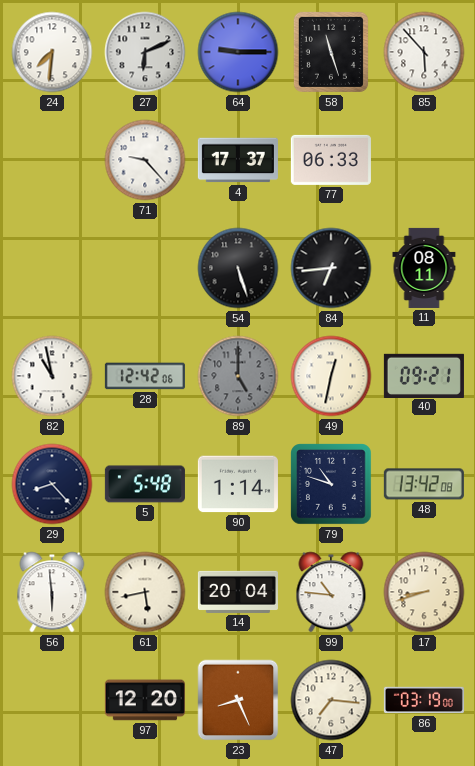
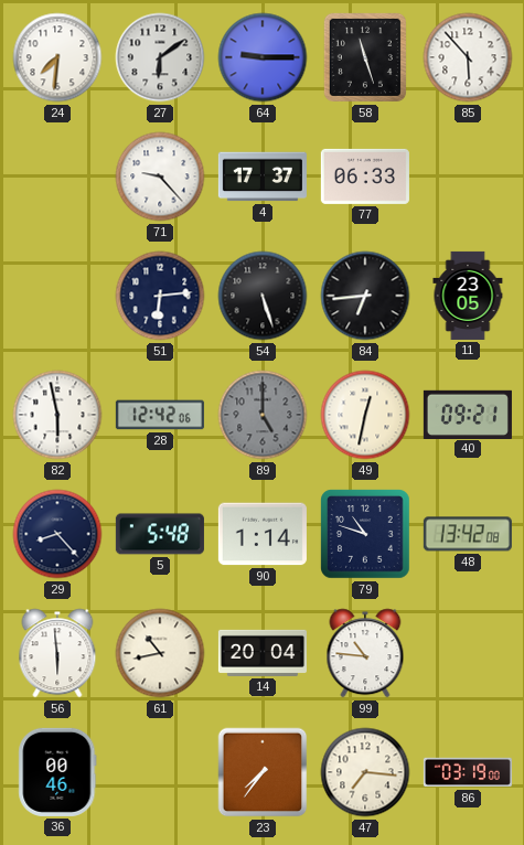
27: 6:11 -> 6:09
51: none -> 6:14
11: 08:11 -> 23:05
82: 10:58 -> 5:58
61: 5:43 -> 10:43
17: 8:42 -> none
36: none -> 00:46
97: 12:20 -> none
23: 8:26 -> 7:36
